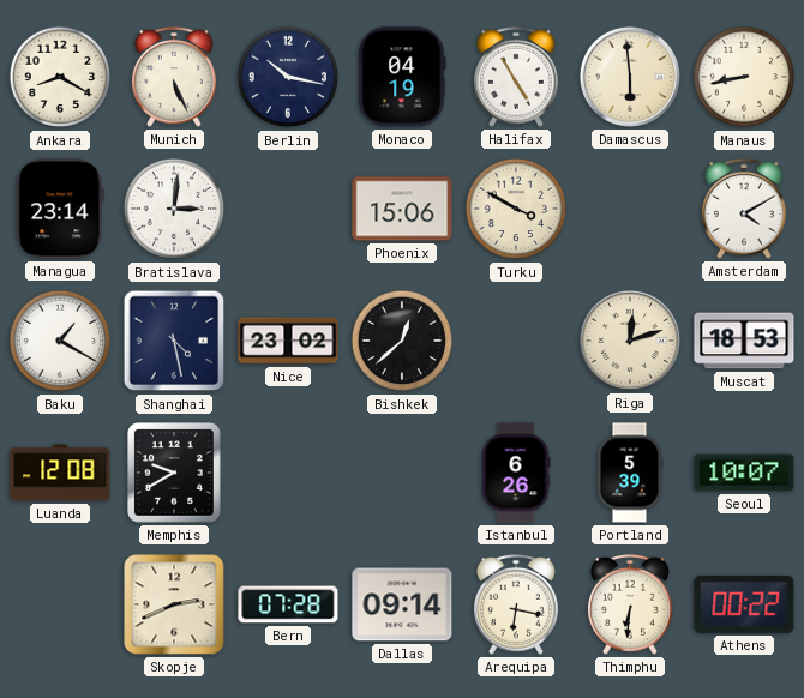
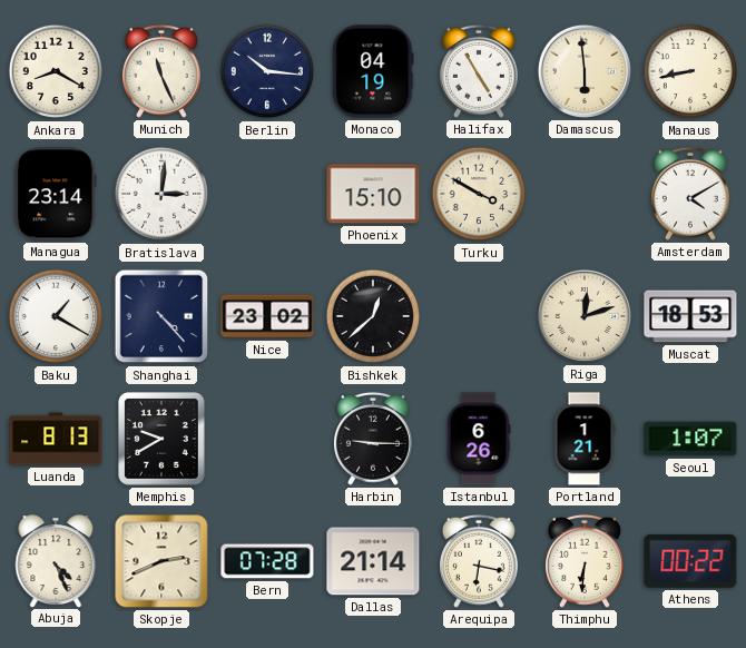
Munich: 5:26 -> 11:26
Berlin: 10:17 -> 10:16
Phoenix: 15:06 -> 15:10
Shanghai: 4:28 -> 4:23
Luanda: 12:08 -> 8:13
Harbin: none -> 9:15
Portland: 5:39 -> 1:21
Seoul: 10:07 -> 1:07
Abuja: none -> 4:26
Dallas: 09:14 -> 21:14
